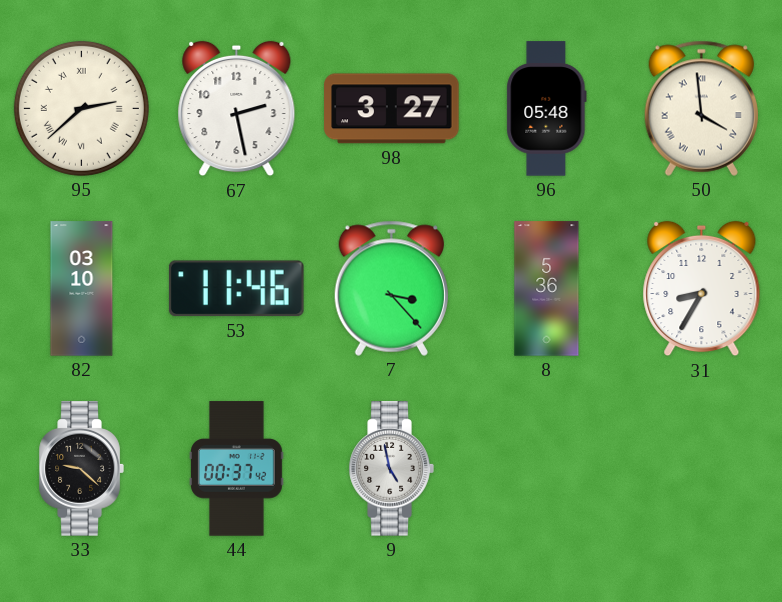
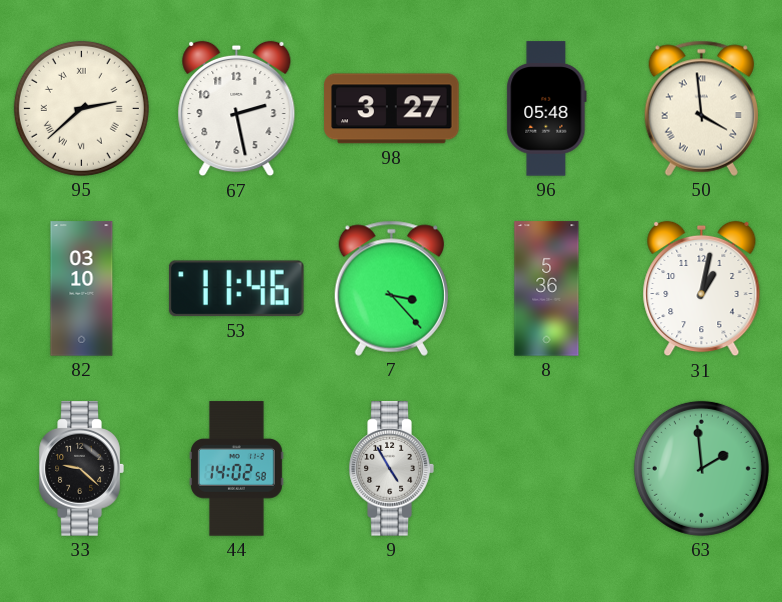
31: 8:35 -> 1:02
44: 00:37 -> 14:02
9: 4:58 -> 4:55
63: none -> 1:59
